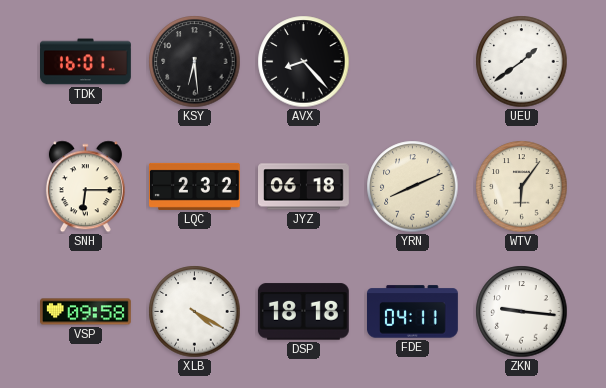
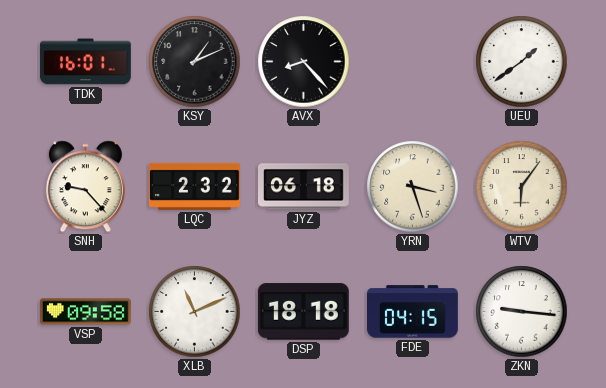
KSY: 6:29 -> 1:11
SNH: 6:15 -> 9:23
YRN: 8:11 -> 3:27
XLB: 4:20 -> 11:11
FDE: 04:11 -> 04:15
